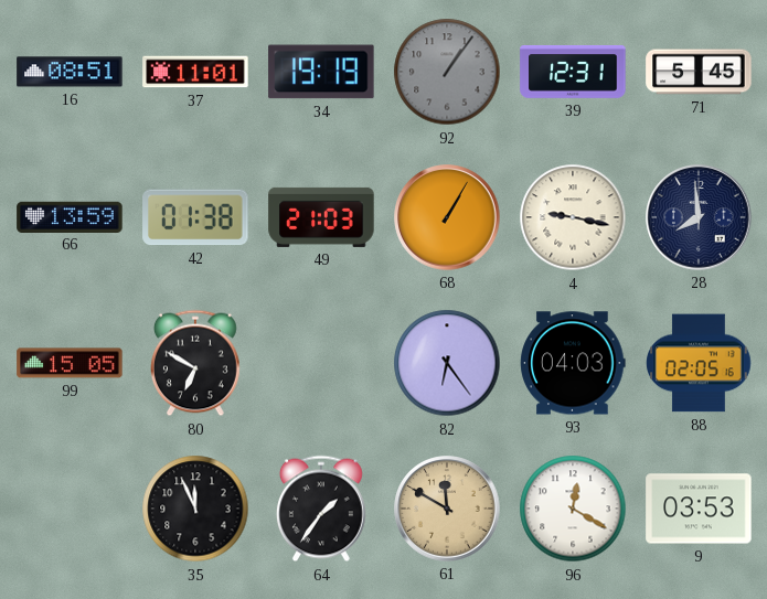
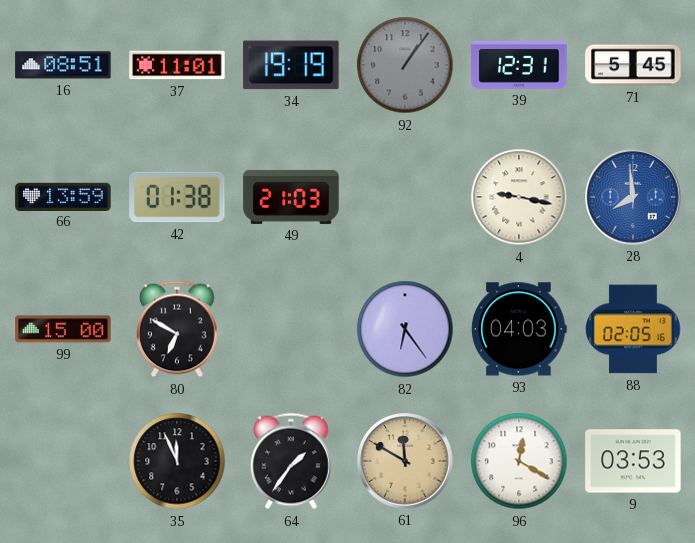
68: 1:05 -> none
28 dial: navy -> blue
99: 15:05 -> 15:00
